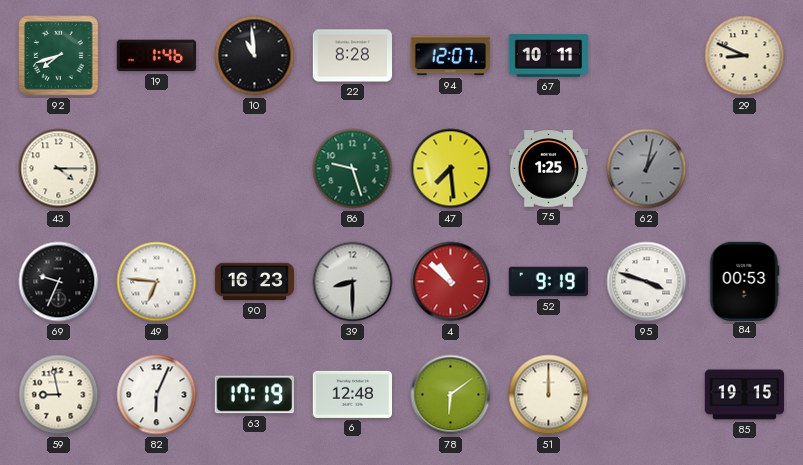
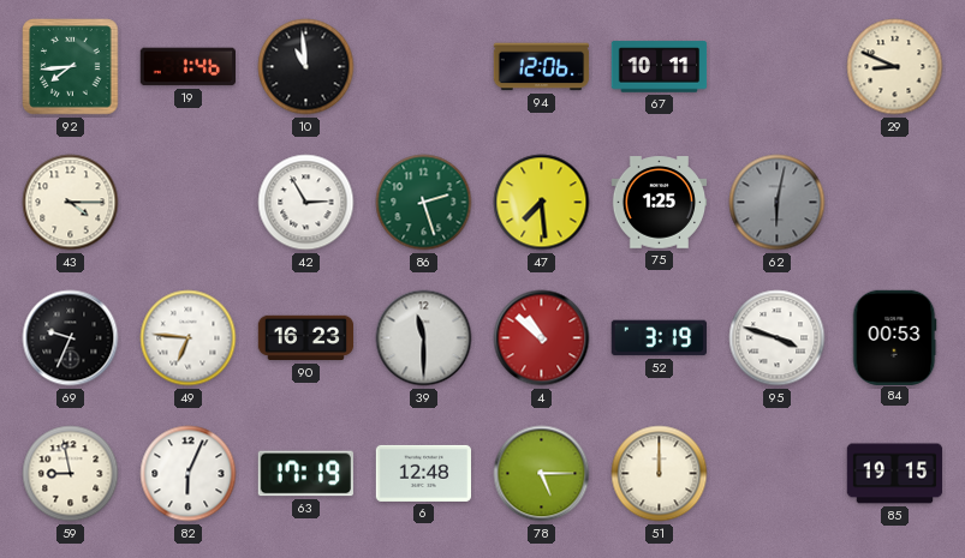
92: 7:42 -> 7:44
22: 8:28 -> none
94: 12:07 -> 12:06
42: none -> 2:55
86: 9:27 -> 2:27
62: 1:02 -> 6:02
39: 8:30 -> 11:30
52: 9:19 -> 3:19
78: 6:09 -> 5:15
